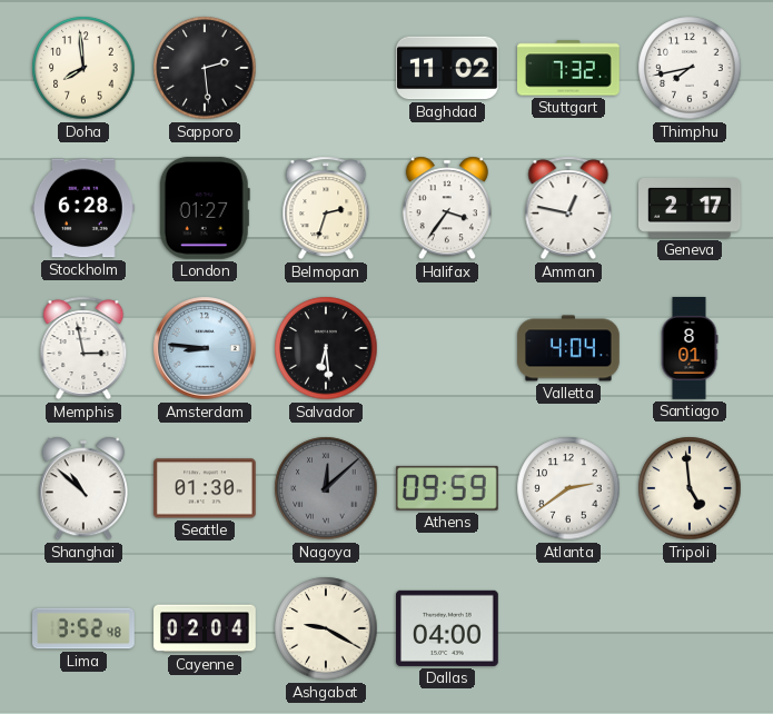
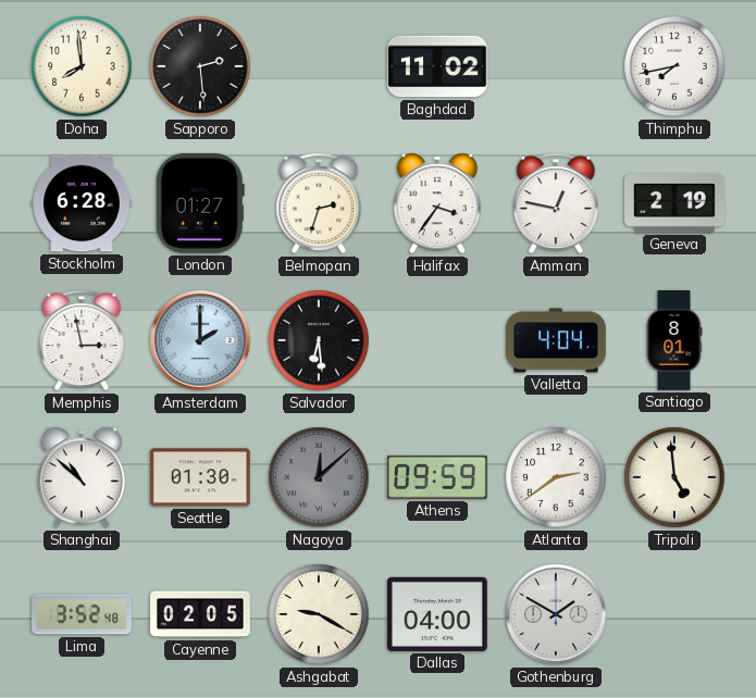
Stuttgart: 7:32 -> none
Geneva: 2:17 -> 2:19
Amsterdam: 8:46 -> 2:00
Cayenne: 02:04 -> 02:05
Gothenburg: none -> 1:50
